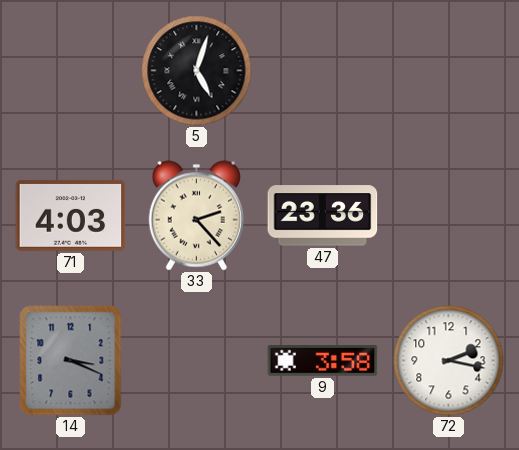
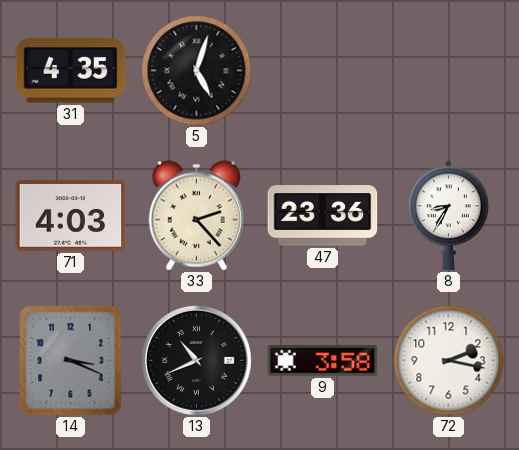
31: none -> 4:35
8: none -> 8:35
13: none -> 10:41
